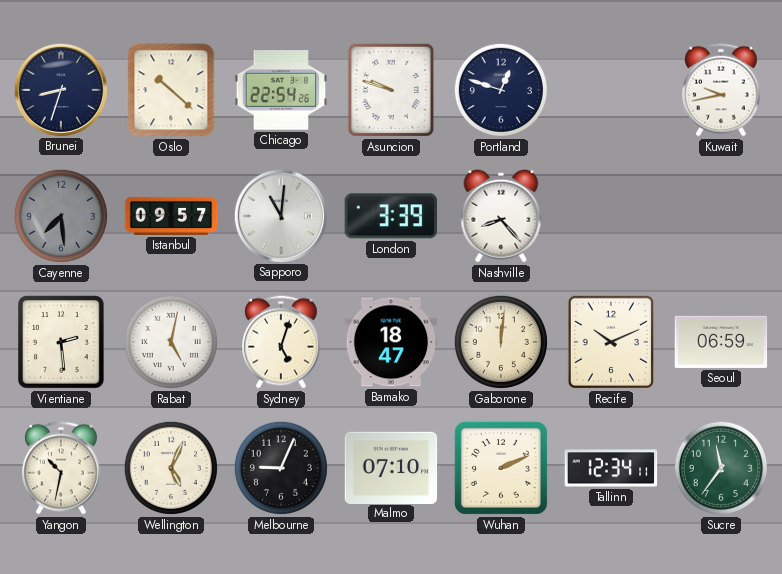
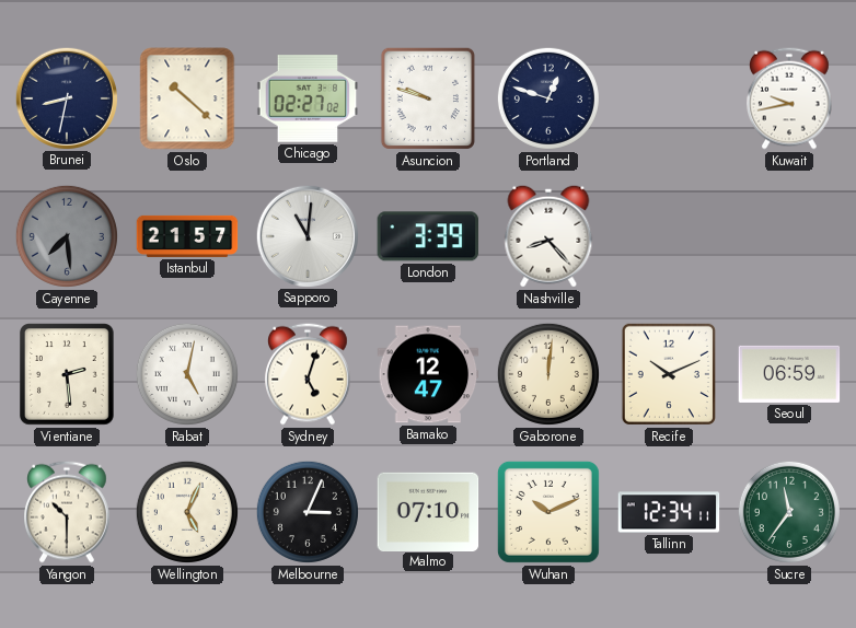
Brunei: 8:33 -> 8:32
Chicago: 22:54 -> 02:27
Istanbul: 09:57 -> 21:57
Bamako: 18:47 -> 12:47
Yangon: 10:32 -> 10:30
Melbourne: 9:04 -> 3:04
Wuhan: 2:11 -> 10:11
